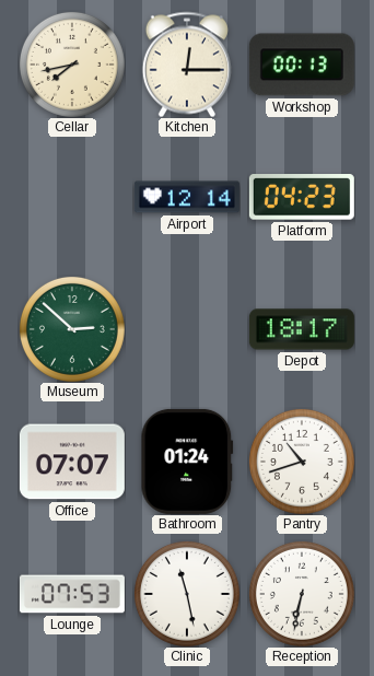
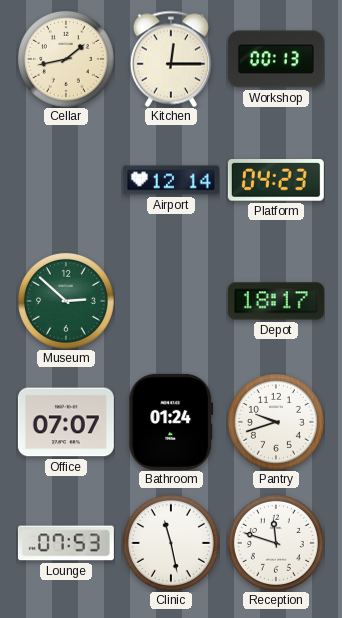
Cellar: 7:43 -> 1:43
Pantry: 10:42 -> 9:42
Reception: 6:32 -> 11:48
